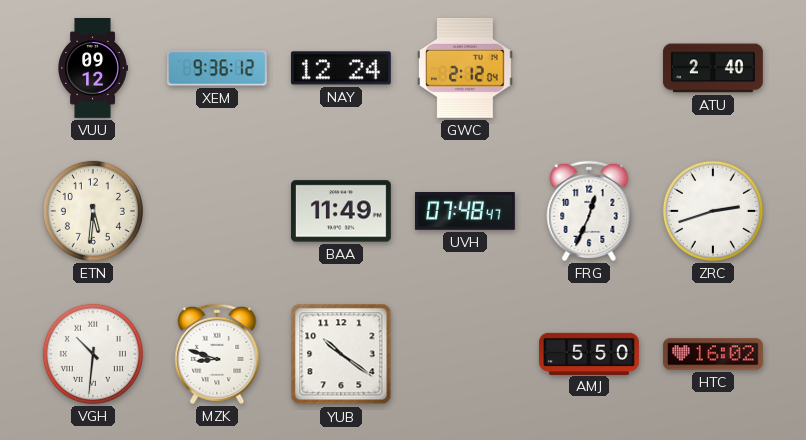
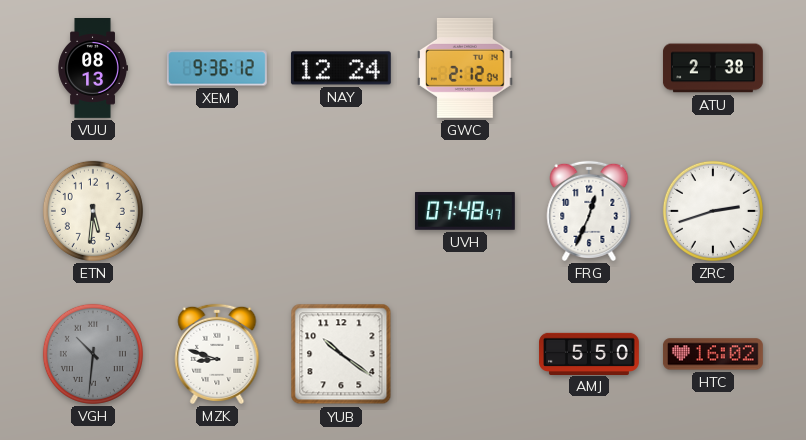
VUU: 09:12 -> 08:13
ATU: 2:40 -> 2:38
BAA: 11:49 -> none
VGH dial: white -> grey
